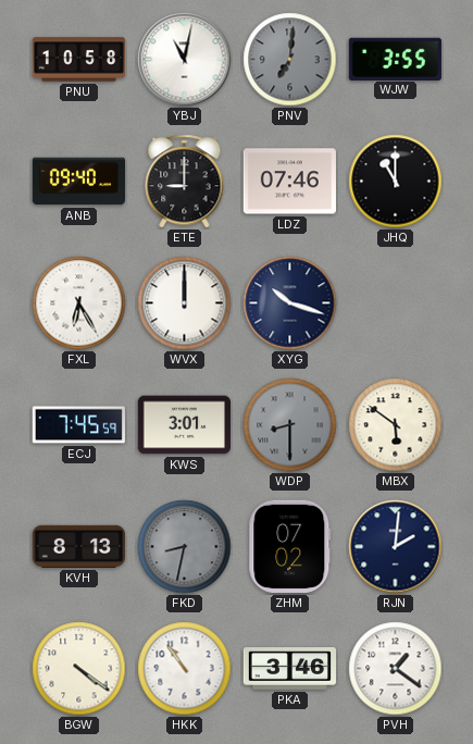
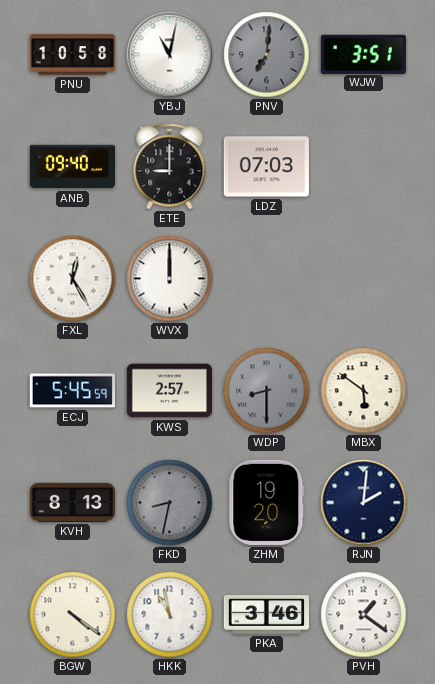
WJW: 3:55 -> 3:51
LDZ: 07:46 -> 07:03
JHQ: 11:00 -> none
FXL: 6:25 -> 12:25
XYG: 10:18 -> none
ECJ: 7:45 -> 5:45
KWS: 3:01 -> 2:57
ZHM: 07:02 -> 19:20
HKK: 10:54 -> 10:58
